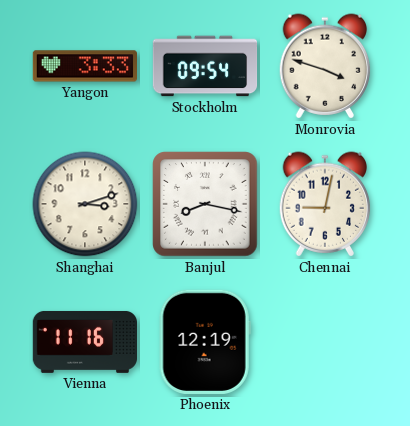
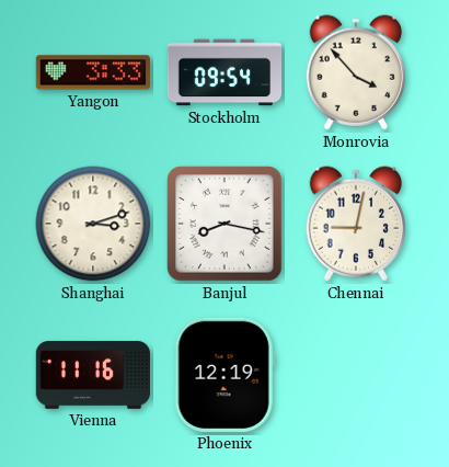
Monrovia: 3:48 -> 3:53
